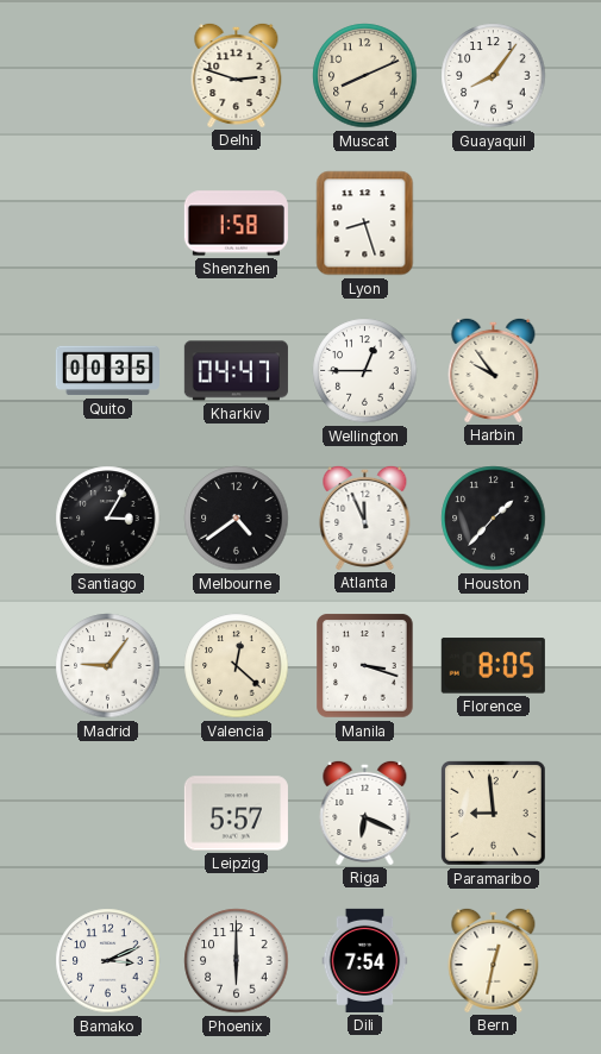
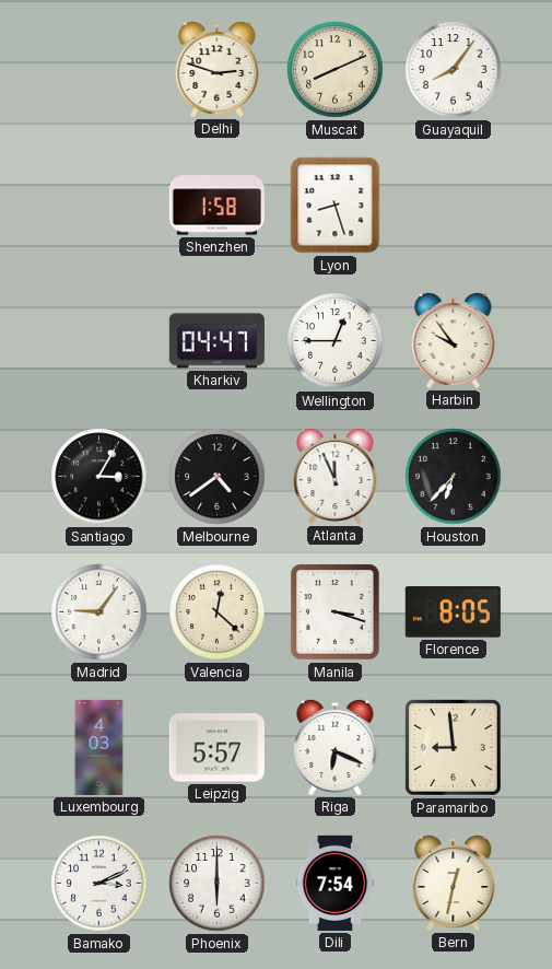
Quito: 00:35 -> none
Houston: 1:37 -> 6:37
Luxembourg: none -> 4:03
